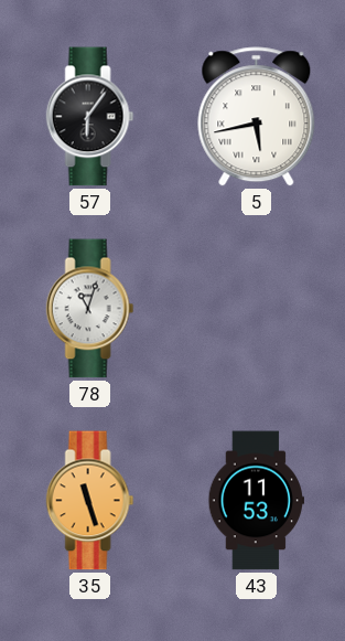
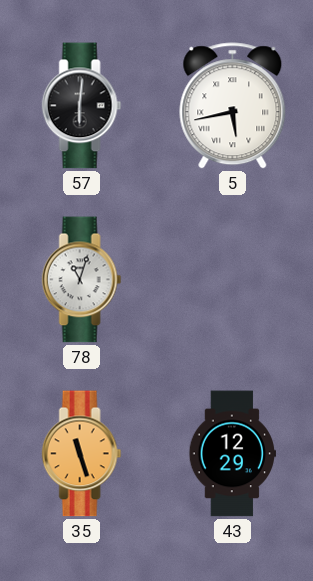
57: 6:06 -> 6:01
43: 11:53 -> 12:29
